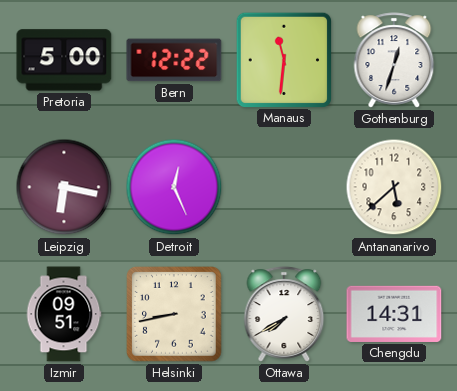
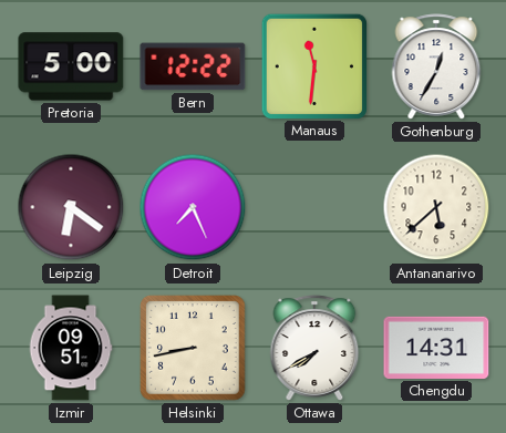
Gothenburg: 12:33 -> 12:35
Leipzig: 6:17 -> 6:21
Detroit: 12:26 -> 7:26
